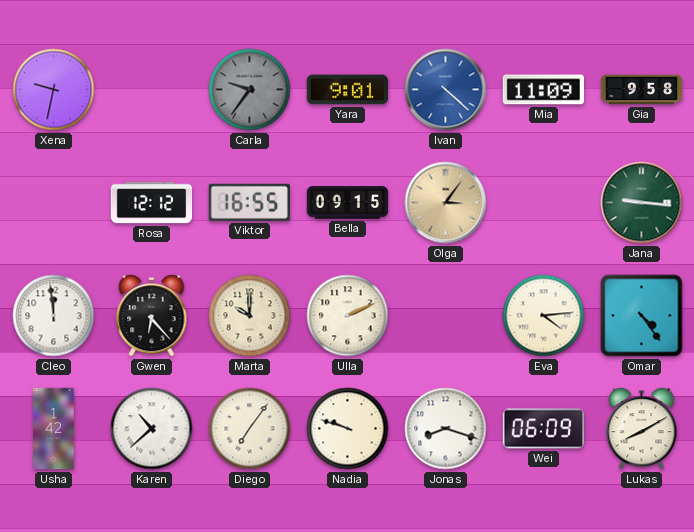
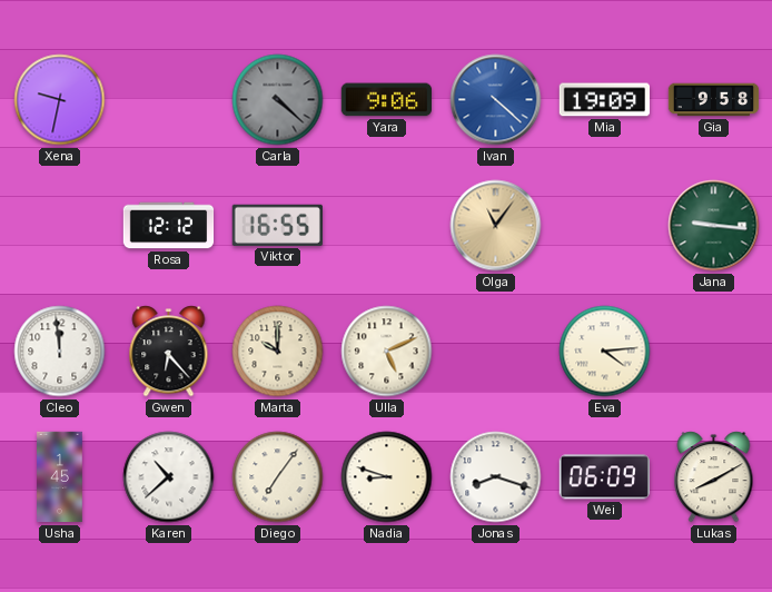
Carla: 9:36 -> 4:22
Yara: 9:01 -> 9:06
Mia: 11:09 -> 19:09
Bella: 09:15 -> none
Olga: 3:06 -> 11:06
Ulla: 2:11 -> 5:11
Omar: 4:24 -> none
Usha: 1:42 -> 1:45
Nadia: 9:48 -> 8:48
